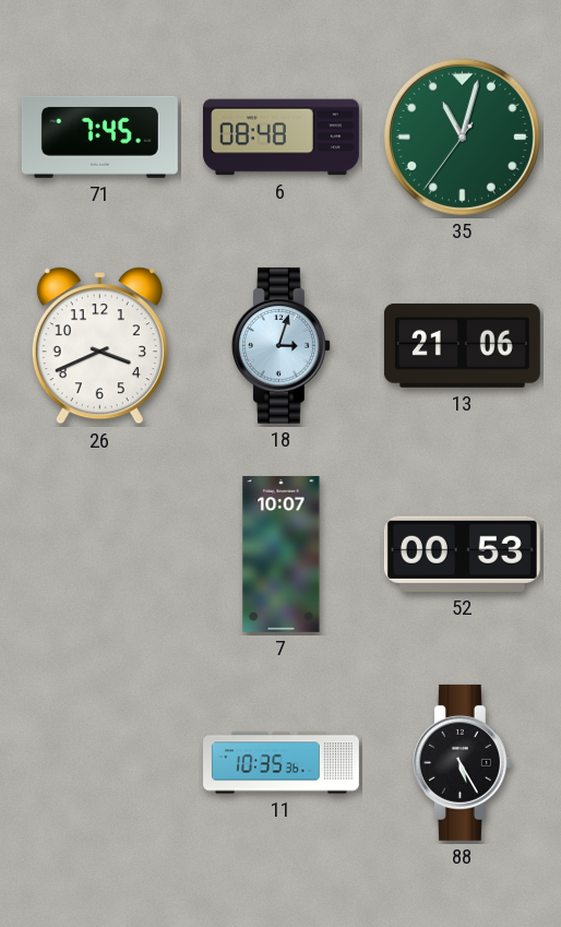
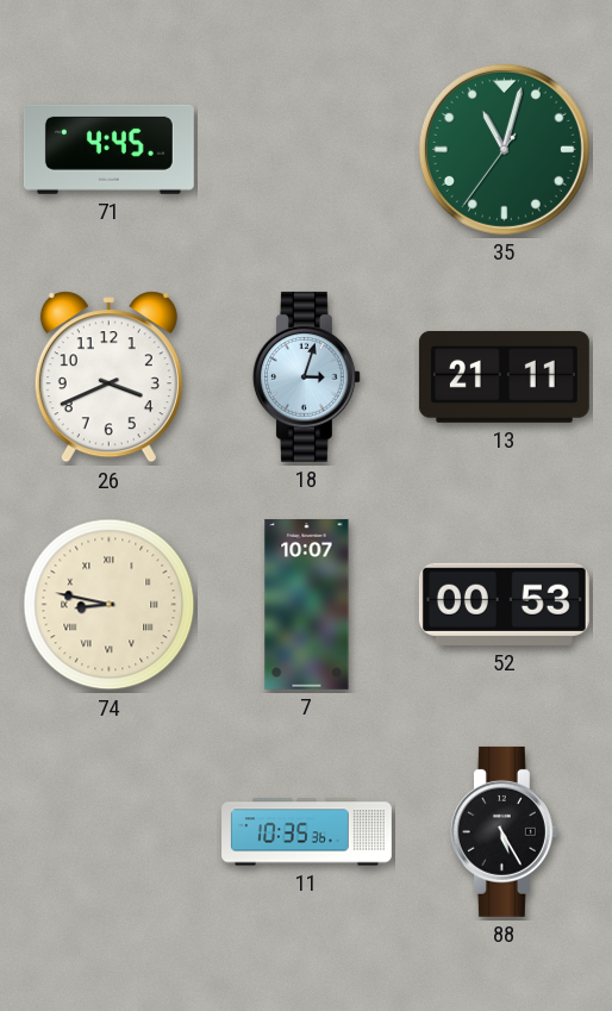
71: 7:45 -> 4:45
6: 08:48 -> none
13: 21:06 -> 21:11
74: none -> 8:47
